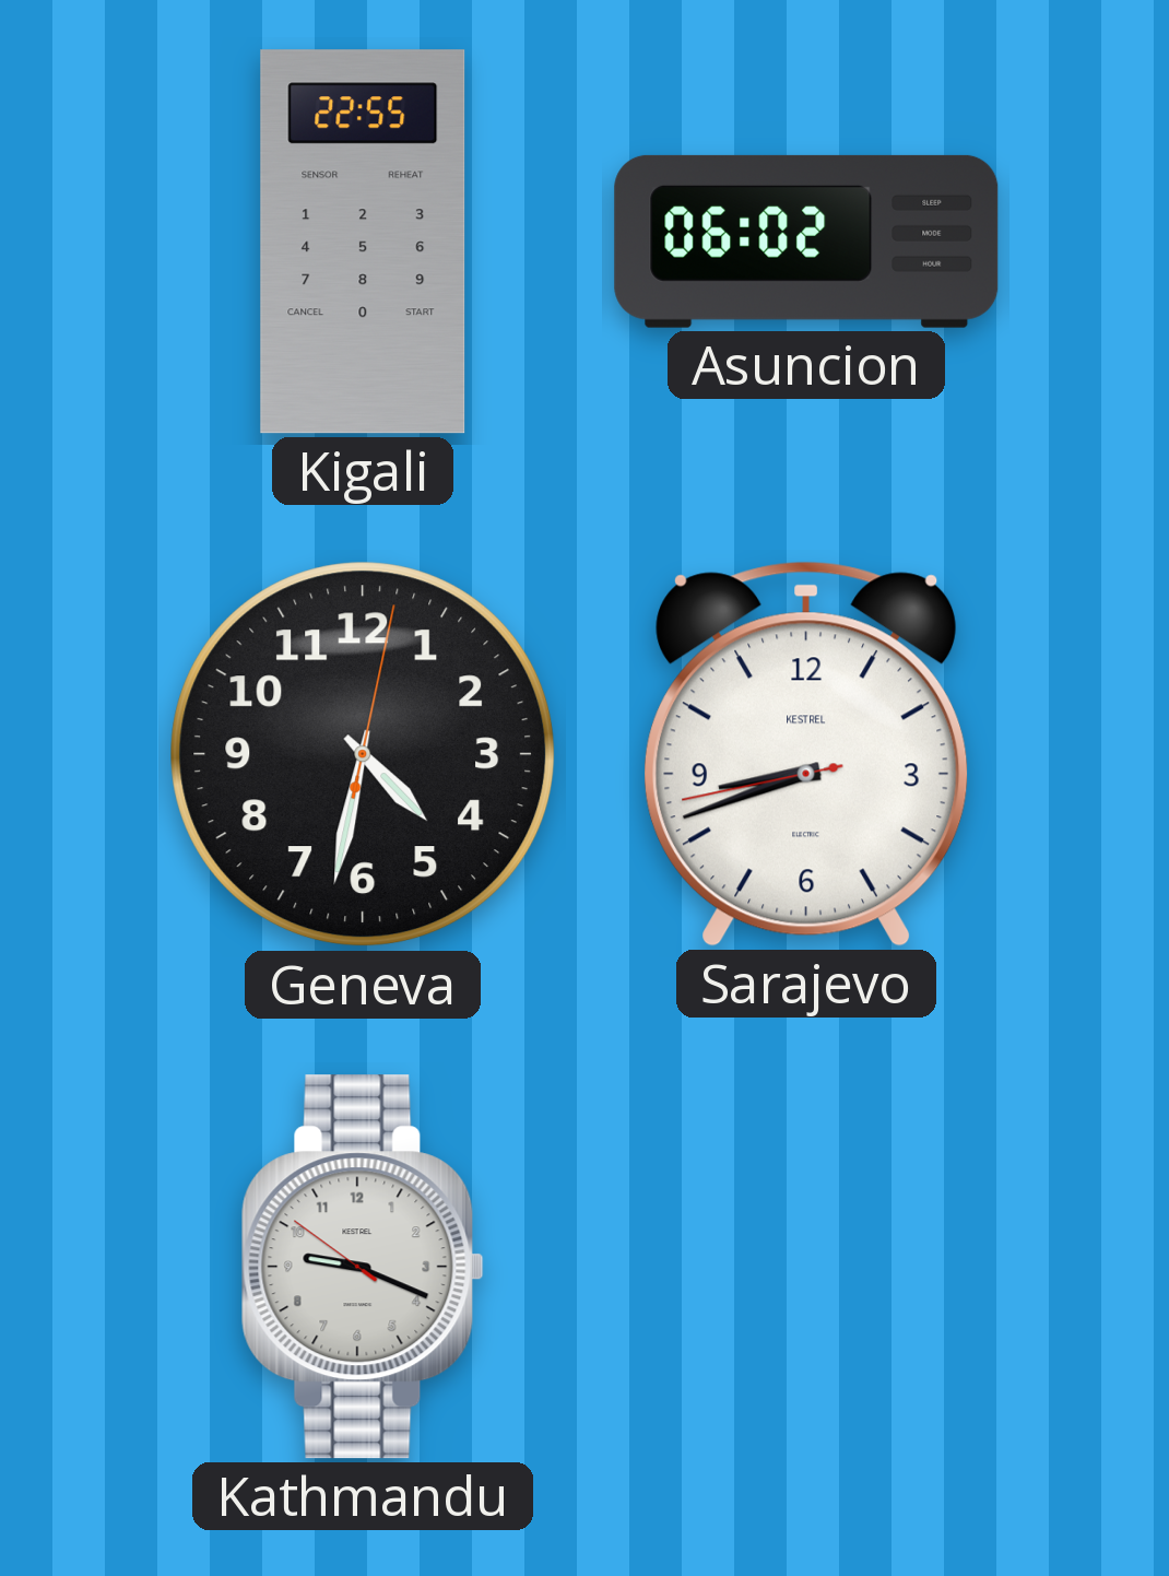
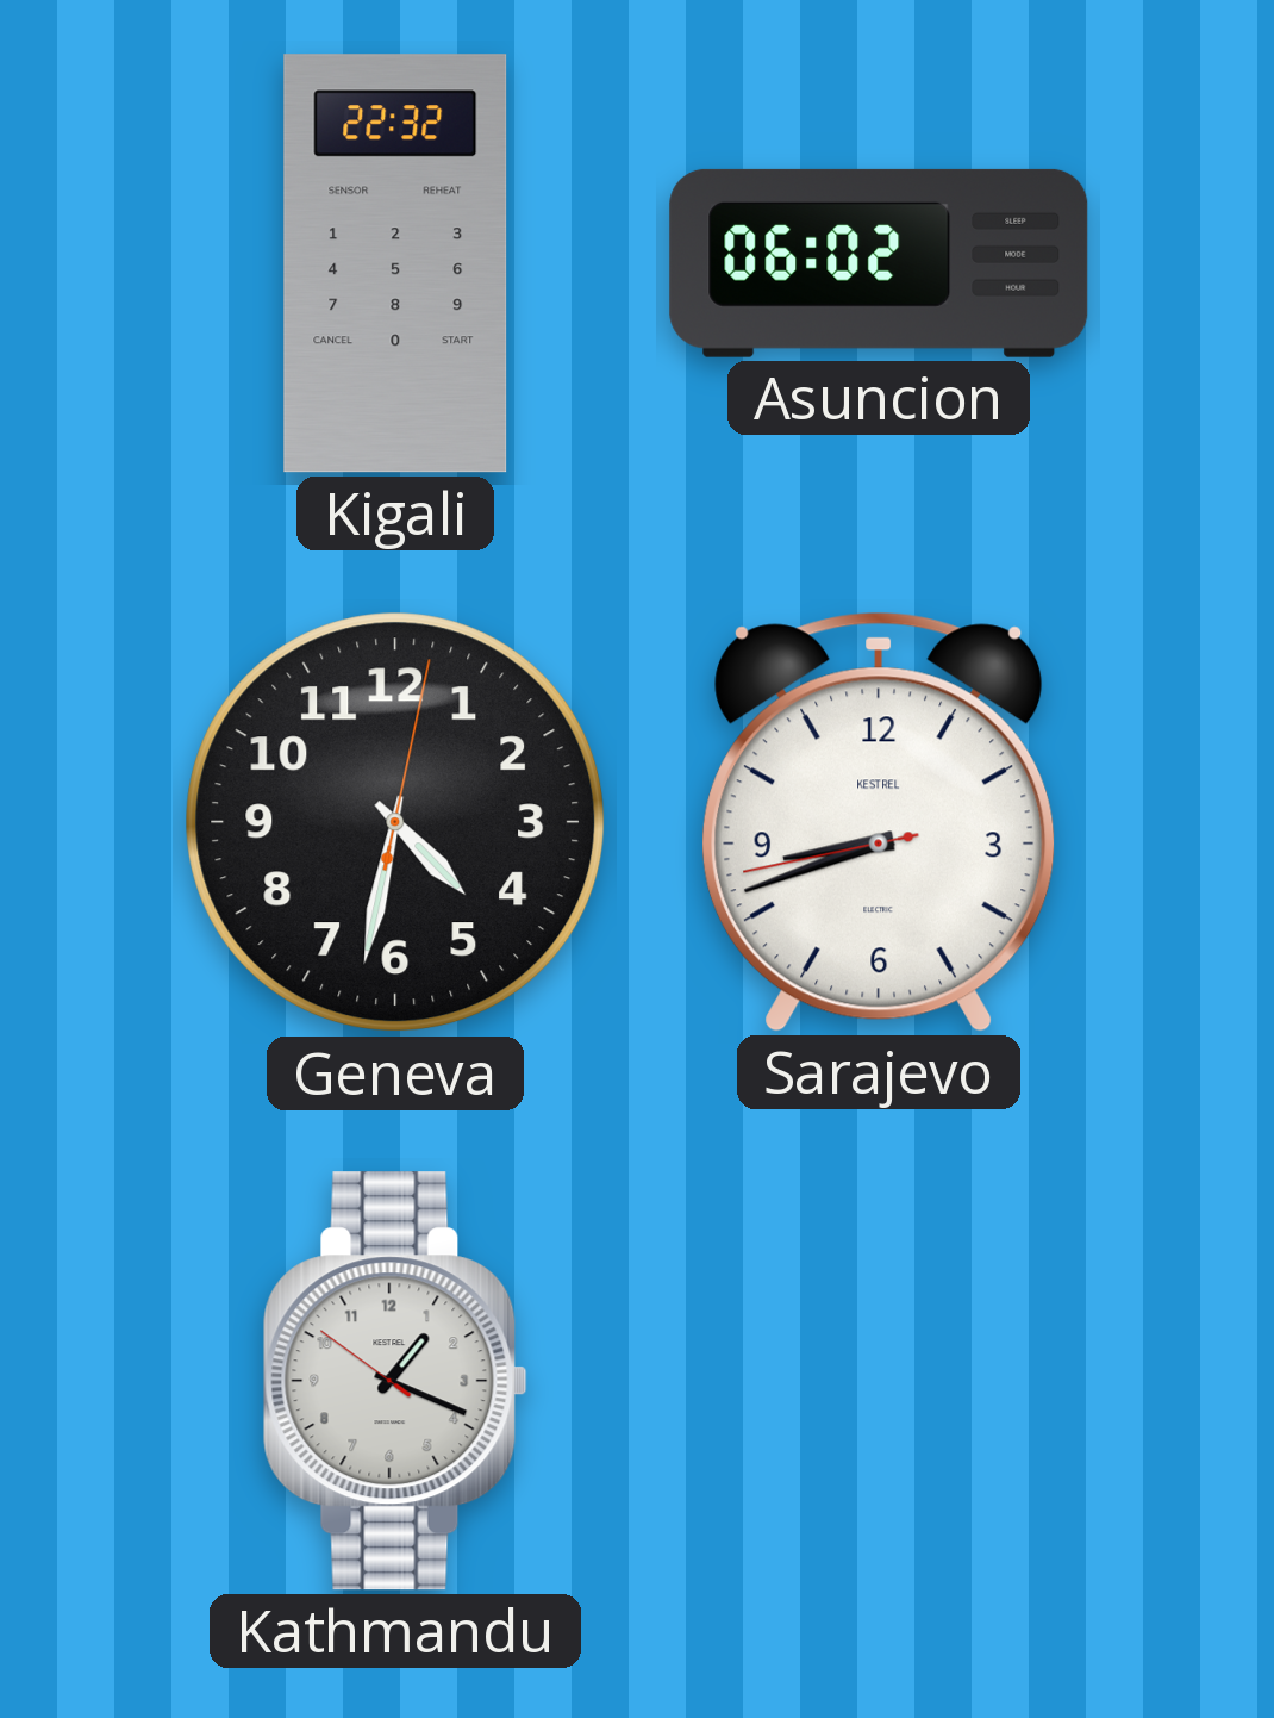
Kigali: 22:55 -> 22:32
Kathmandu: 9:18 -> 1:18
